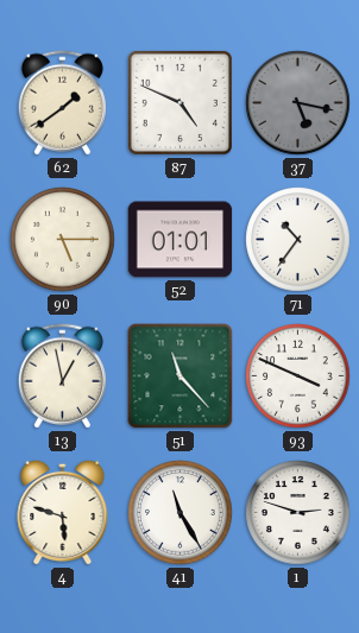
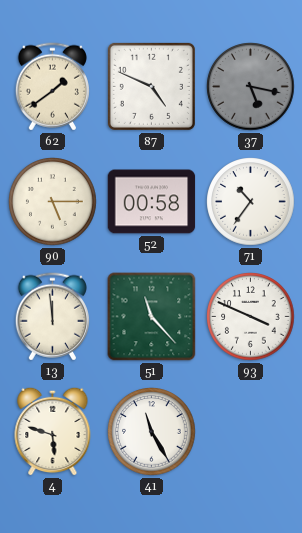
52: 01:01 -> 00:58
13: 12:58 -> 11:59
1: 2:48 -> none
